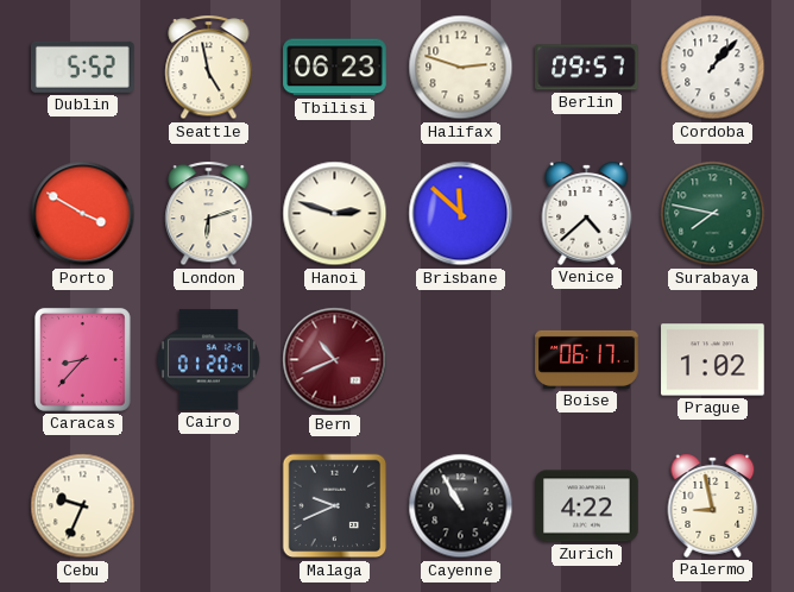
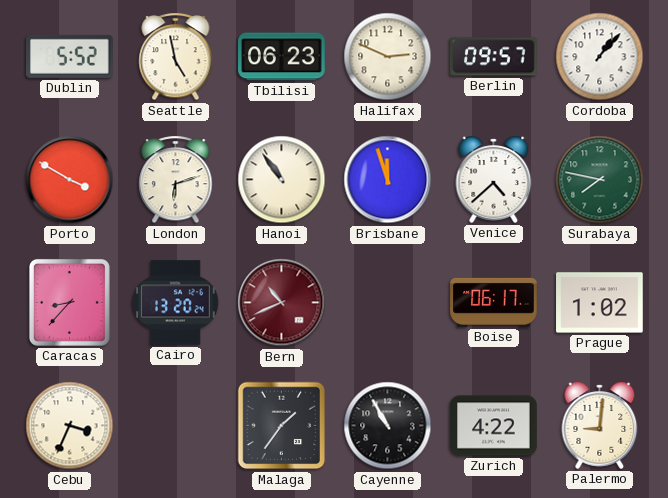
Halifax: 2:48 -> 2:49
Hanoi: 2:48 -> 10:54
Brisbane: 11:52 -> 11:57
Cairo: 01:20 -> 13:20
Cebu: 9:34 -> 3:34
Malaga: 9:41 -> 1:36
Palermo: 8:58 -> 9:01
